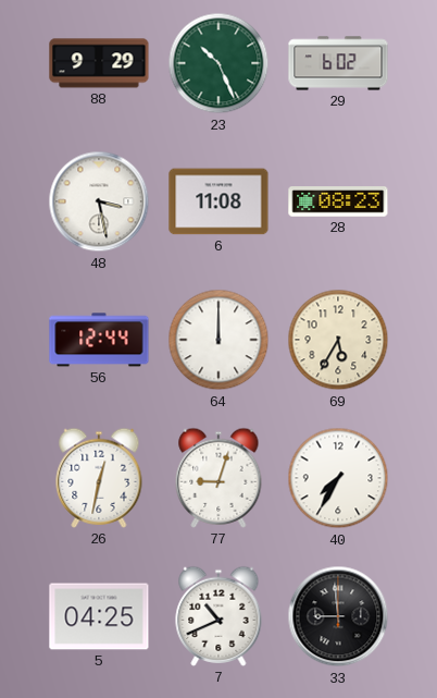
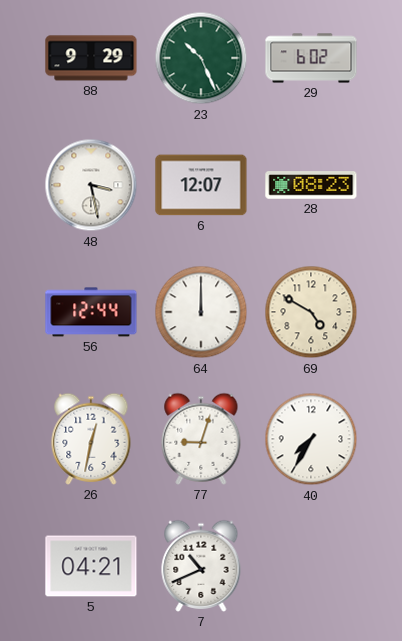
6: 11:08 -> 12:07
69: 5:35 -> 4:50
5: 04:25 -> 04:21
33: 8:59 -> none
